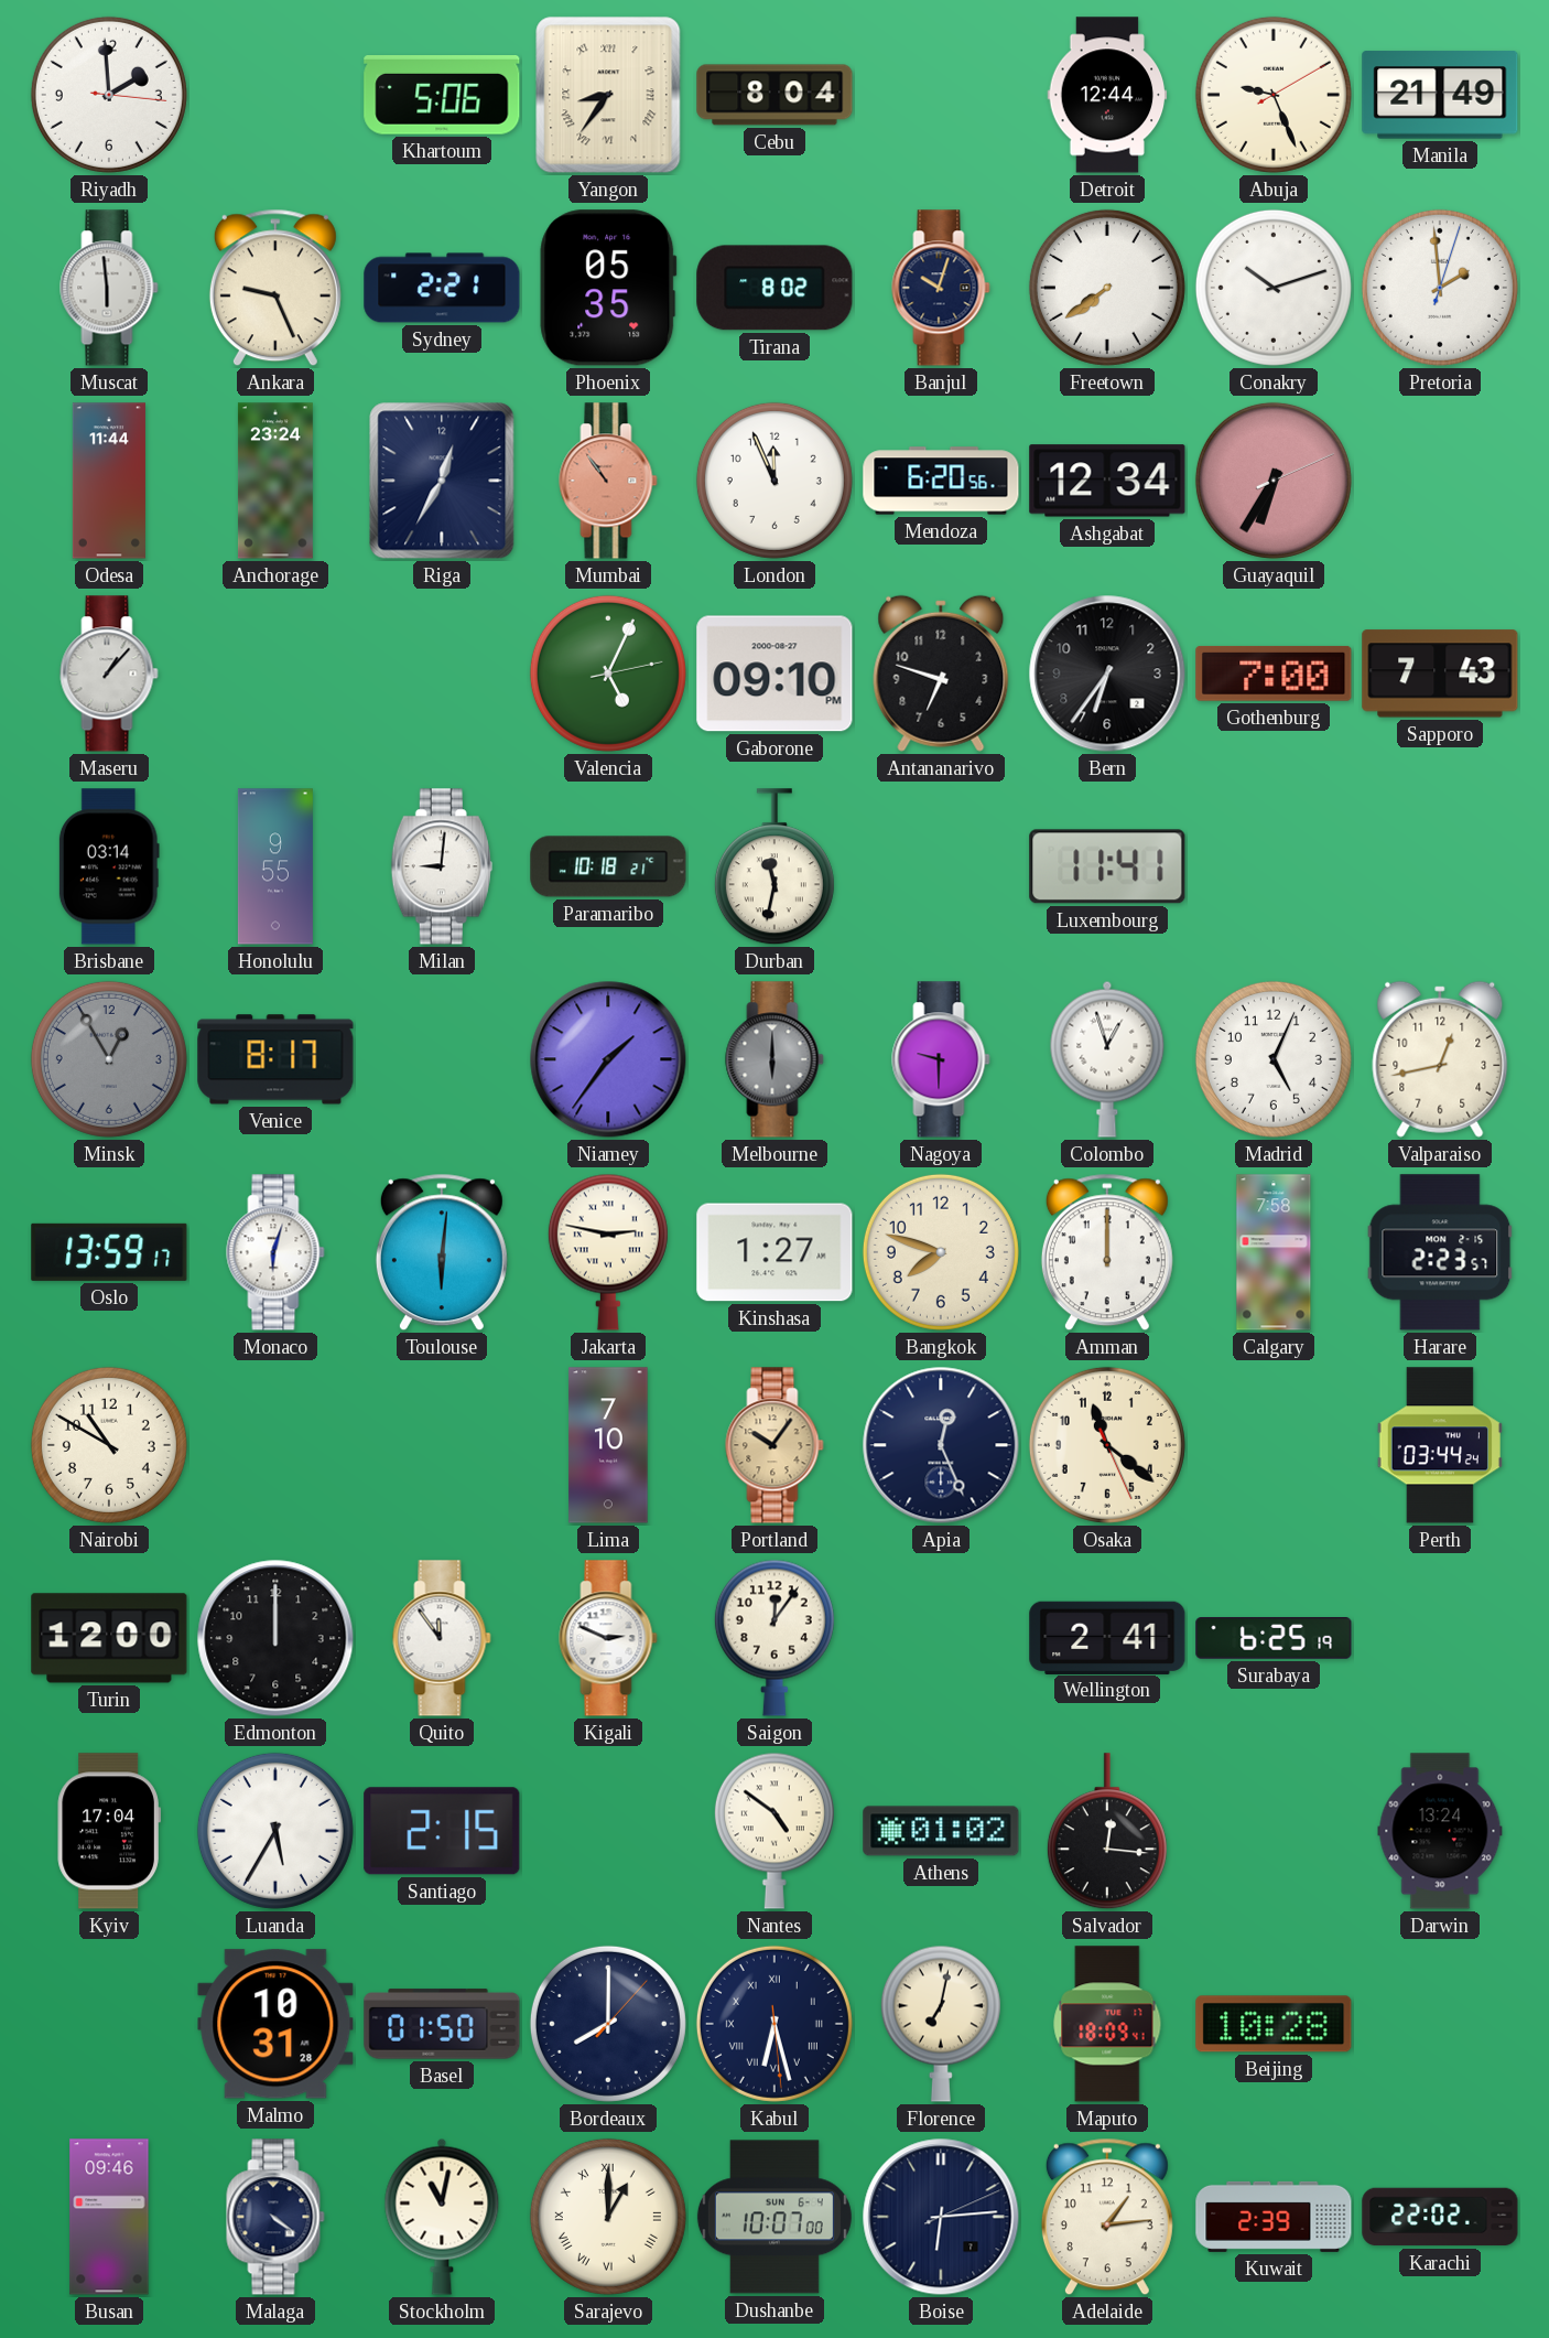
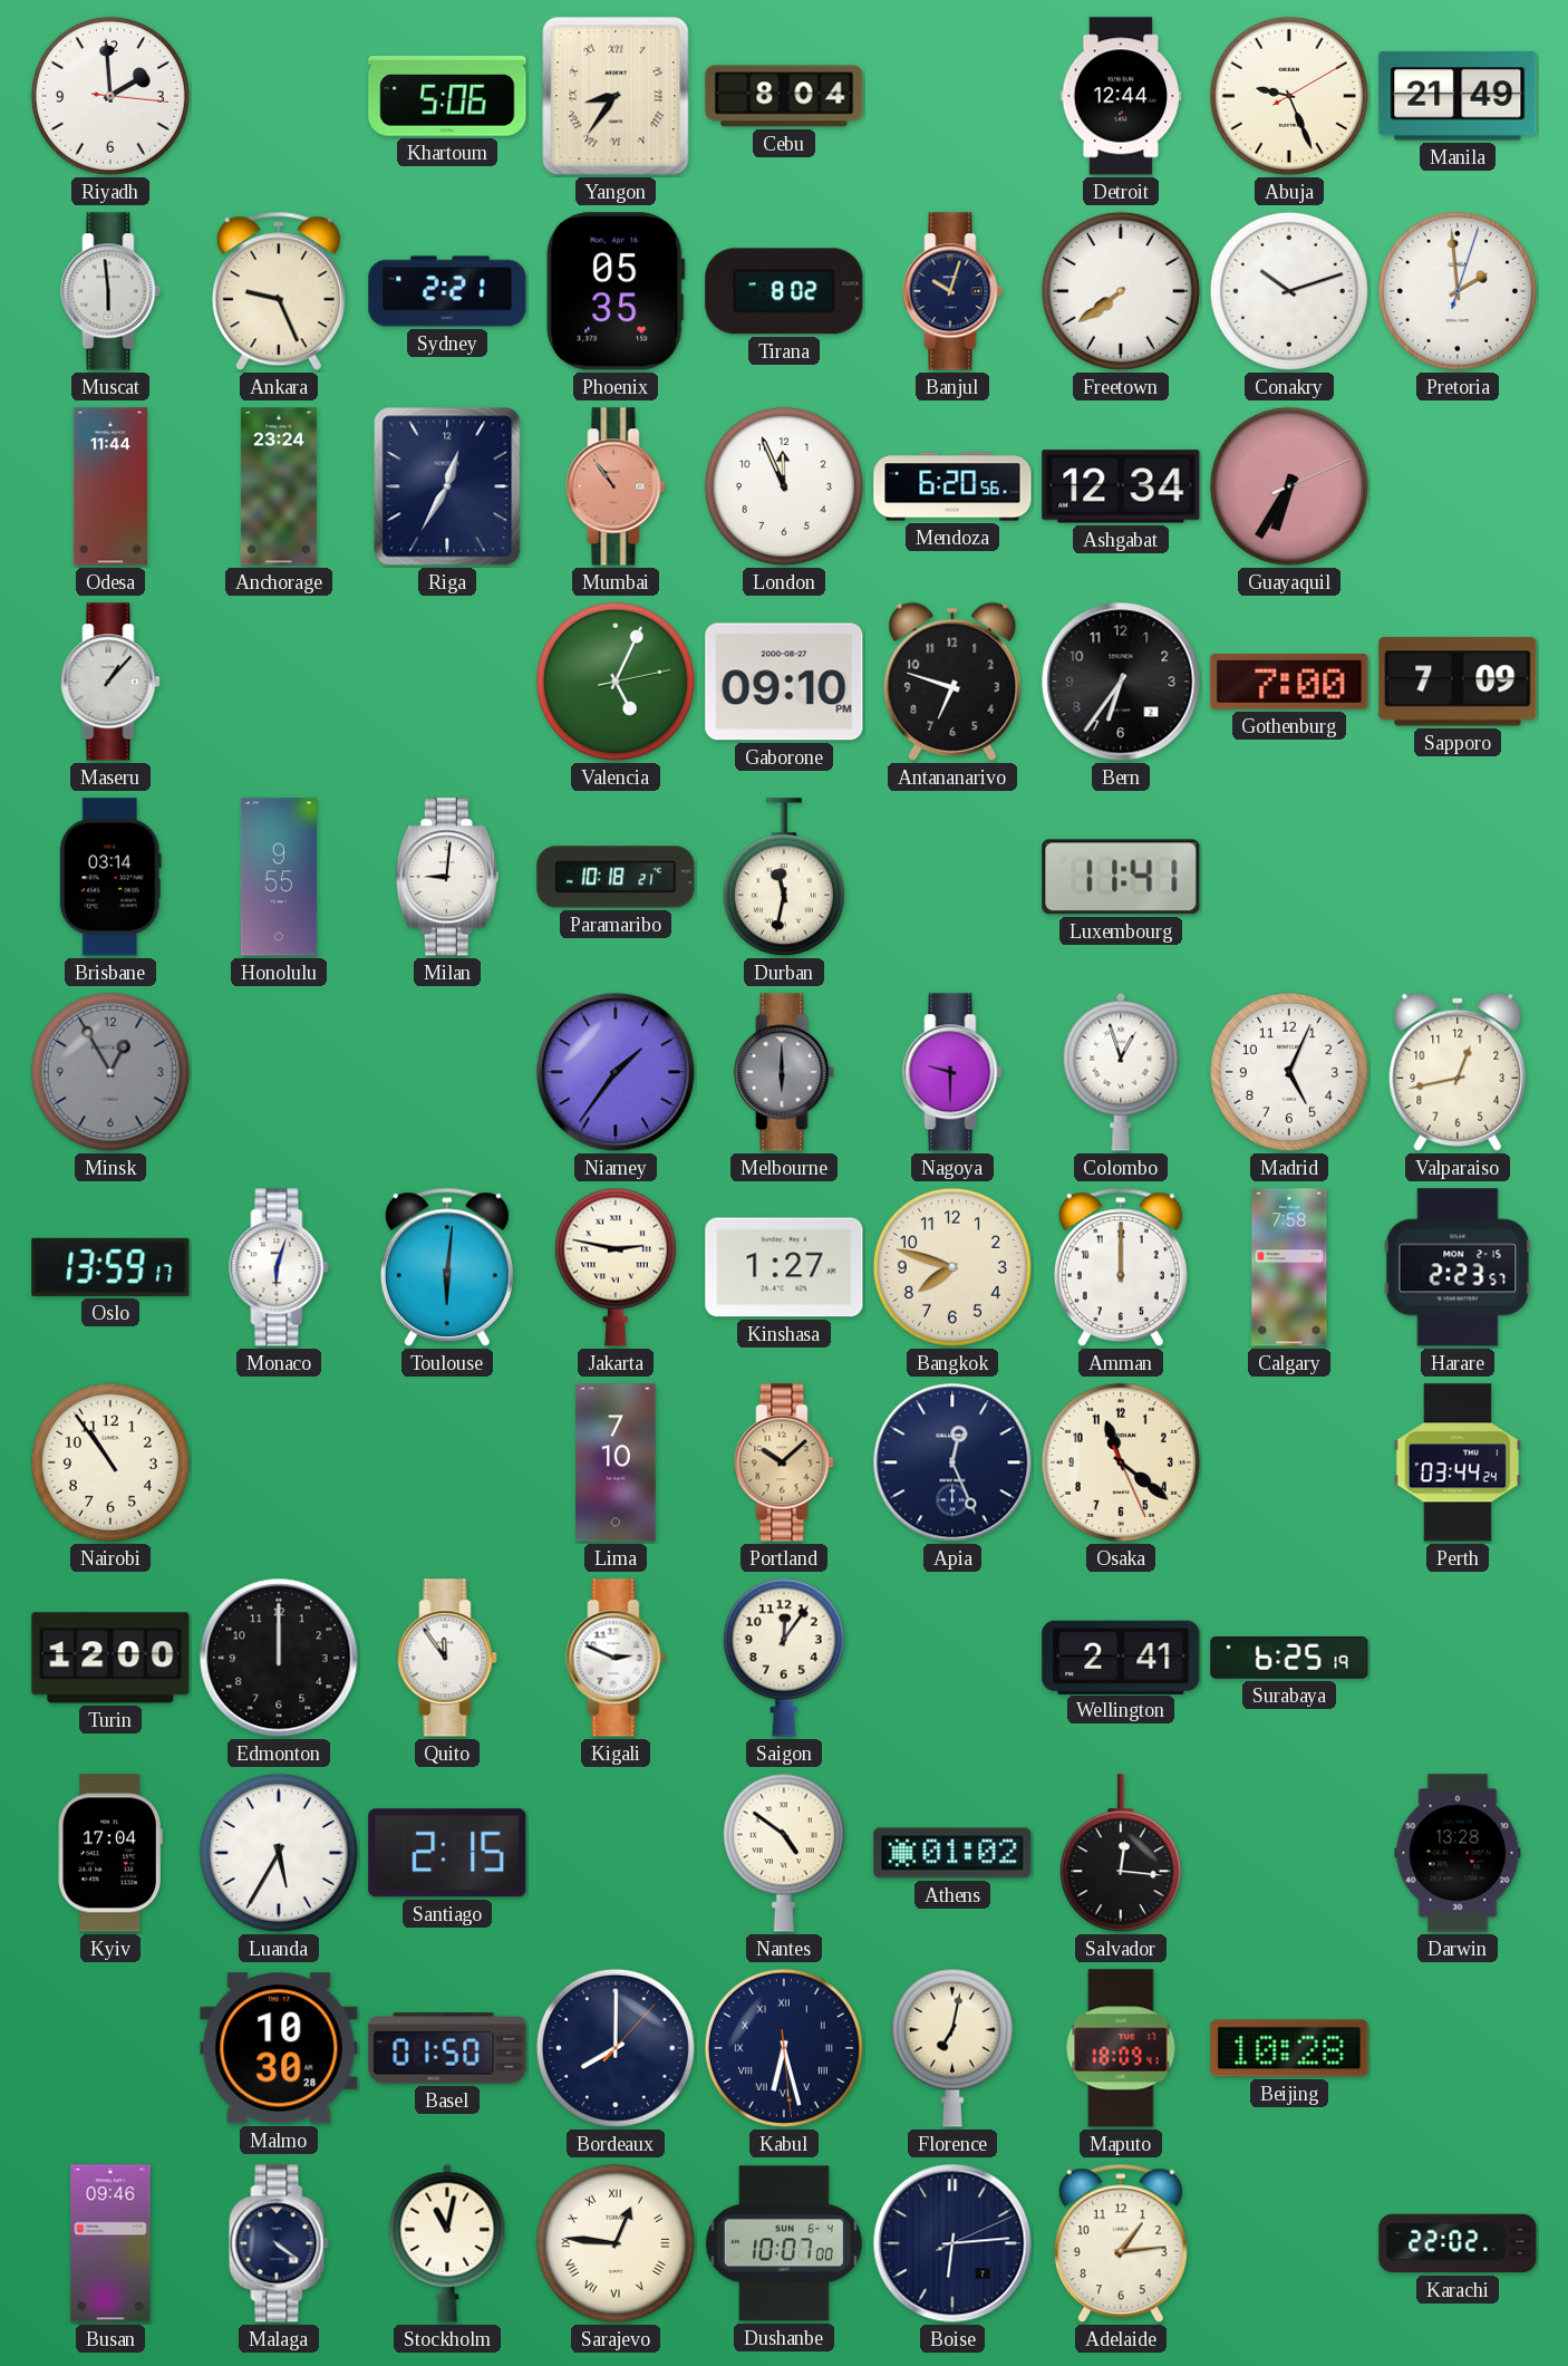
Sapporo: 7:43 -> 7:09
Venice: 8:17 -> none
Nairobi: 10:50 -> 10:54
Portland: 10:06 -> 10:08
Darwin: 13:24 -> 13:28
Malmo: 10:31 -> 10:30
Sarajevo: 1:00 -> 12:46
Kuwait: 2:39 -> none
